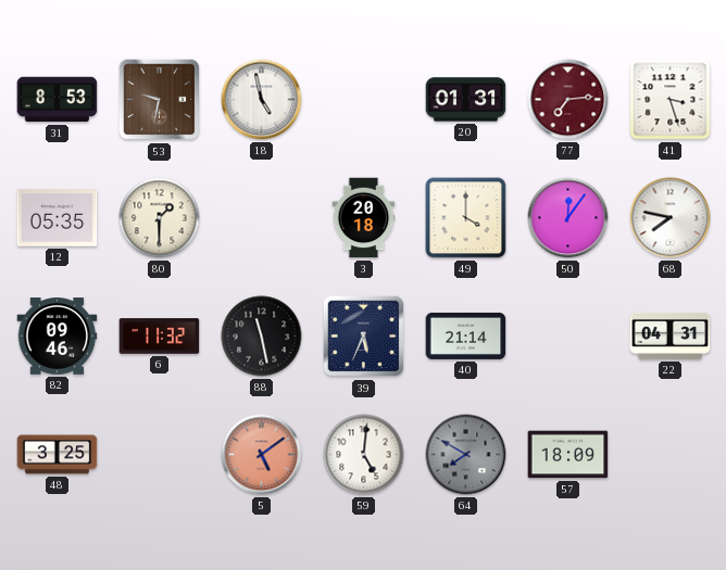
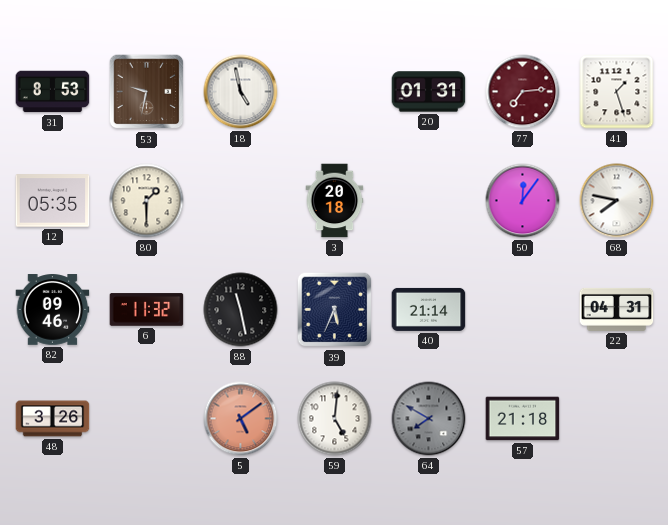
41: 3:27 -> 1:27
49: 4:00 -> none
48: 3:25 -> 3:26
57: 18:09 -> 21:18
